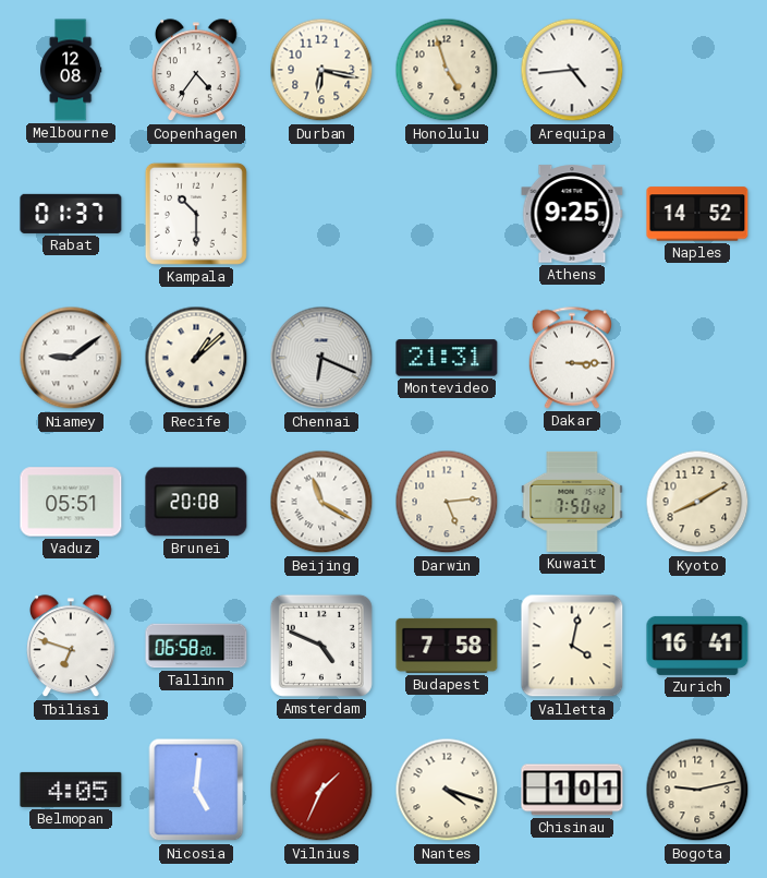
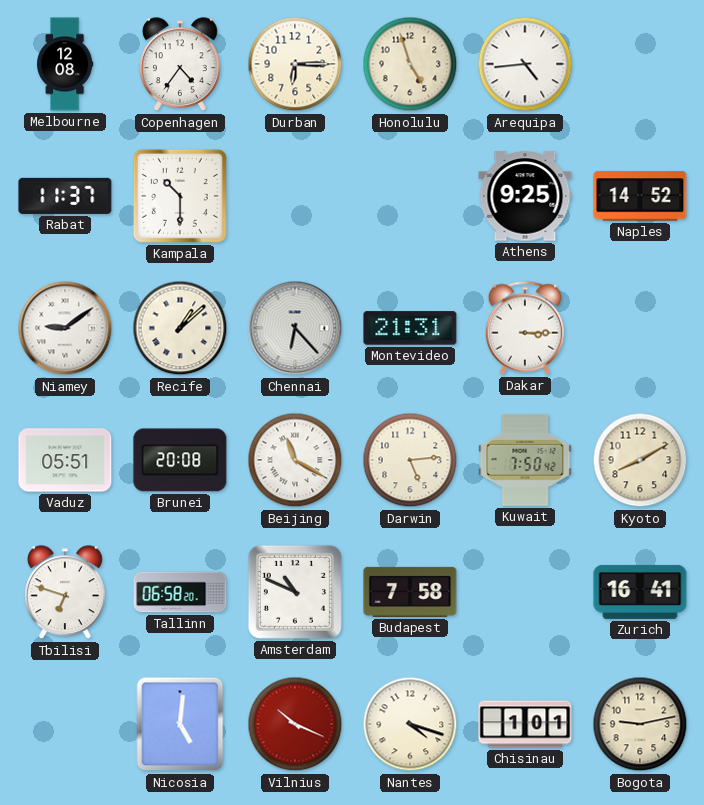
Durban: 6:17 -> 6:15
Rabat: 01:37 -> 11:37
Chennai: 6:19 -> 6:23
Amsterdam: 4:49 -> 10:49
Valletta: 4:02 -> none
Belmopan: 4:05 -> none
Vilnius: 1:34 -> 10:19
